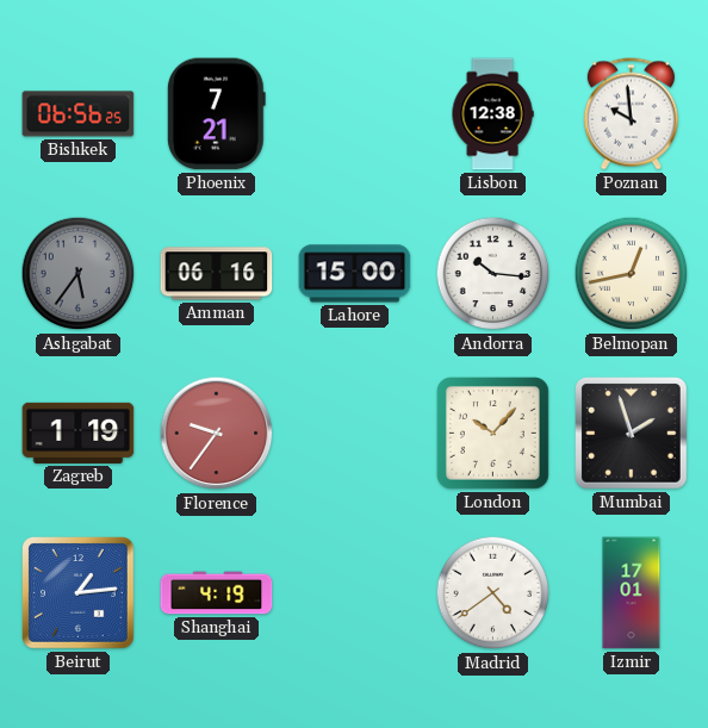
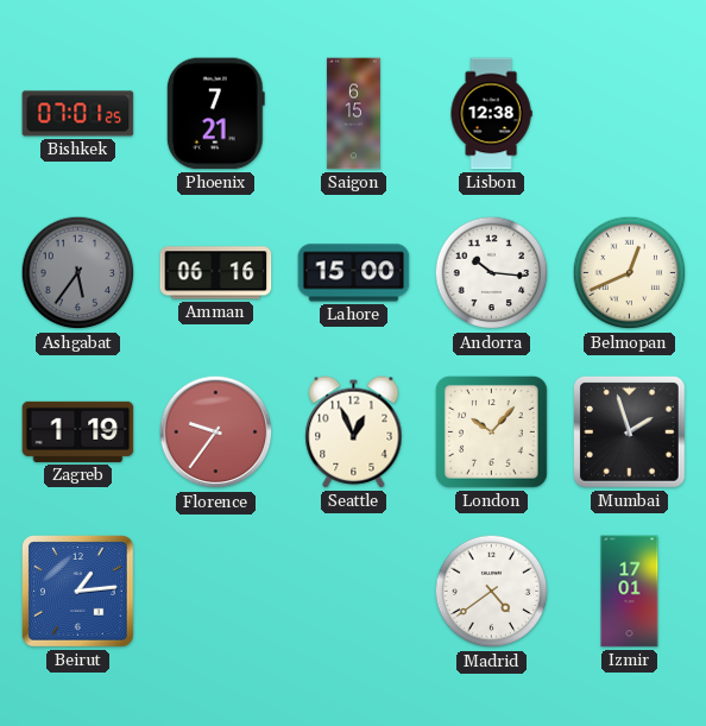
Bishkek: 06:56 -> 07:01
Saigon: none -> 6:15
Poznan: 9:59 -> none
Belmopan: 12:43 -> 12:41
Seattle: none -> 12:56
Shanghai: 4:19 -> none
